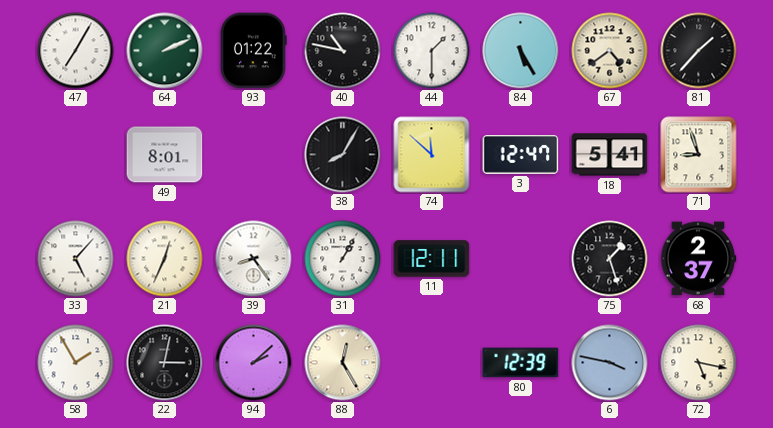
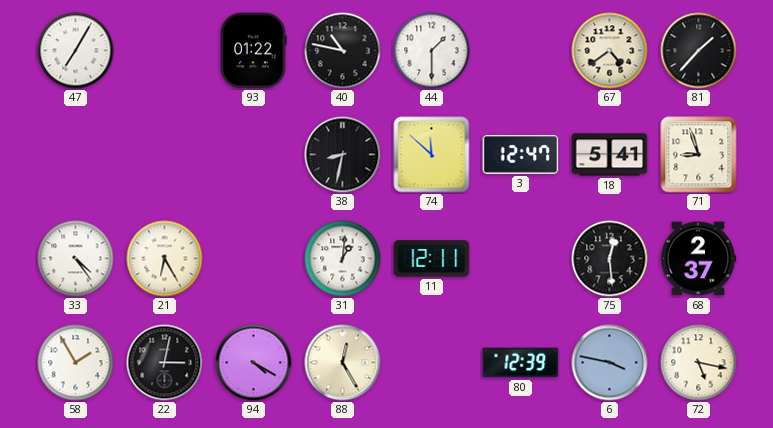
64: 2:11 -> none
84: 5:25 -> none
49: 8:01 -> none
38: 8:05 -> 8:32
33: 5:07 -> 4:24
21: 12:34 -> 6:25
39: 8:24 -> none
31: 1:05 -> 1:01
75: 1:27 -> 12:29
94: 2:08 -> 4:20
